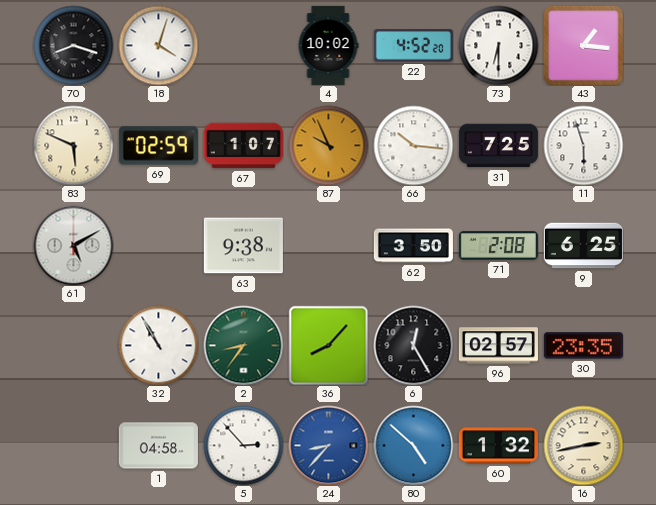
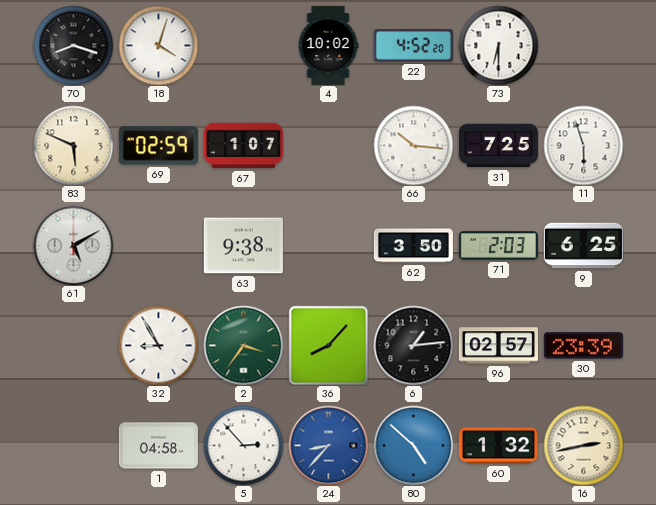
43: 1:16 -> none
87: 9:56 -> none
71: 2:08 -> 2:03
32: 10:55 -> 8:55
2: 8:36 -> 3:36
6: 12:25 -> 1:14
30: 23:35 -> 23:39
